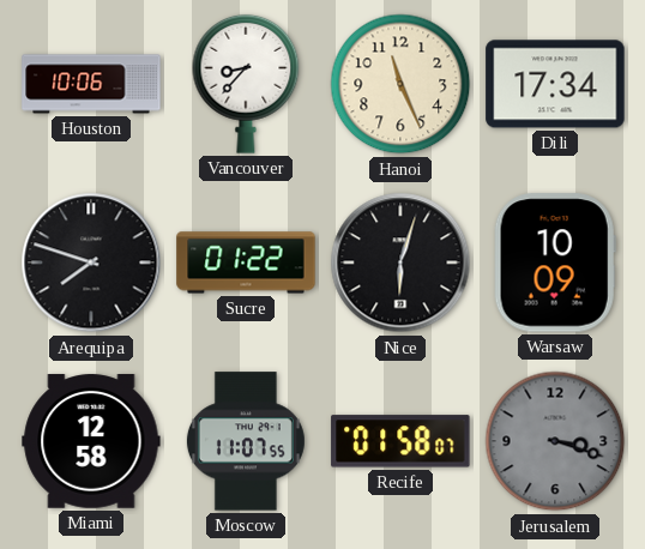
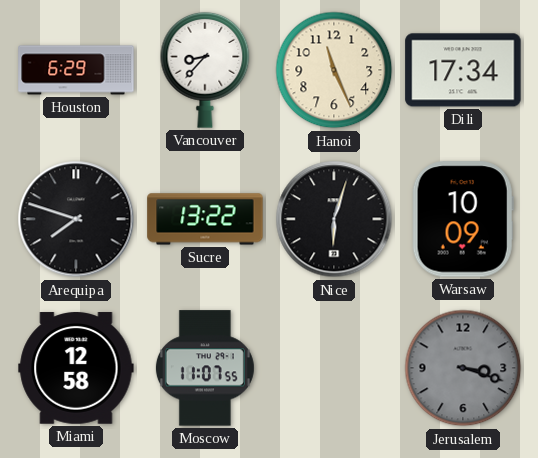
Houston: 10:06 -> 6:29
Sucre: 01:22 -> 13:22
Recife: 01:58 -> none
